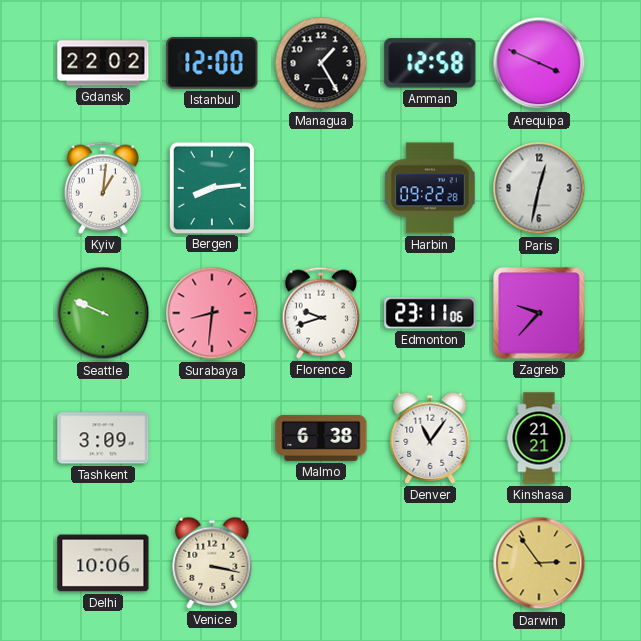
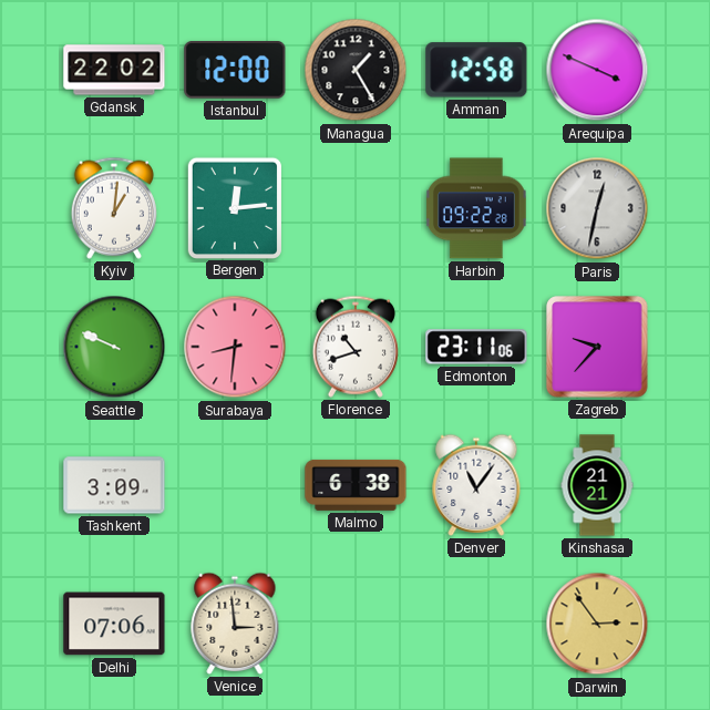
Bergen: 8:14 -> 12:14
Florence: 9:42 -> 10:42
Delhi: 10:06 -> 07:06
Venice: 3:17 -> 2:59
